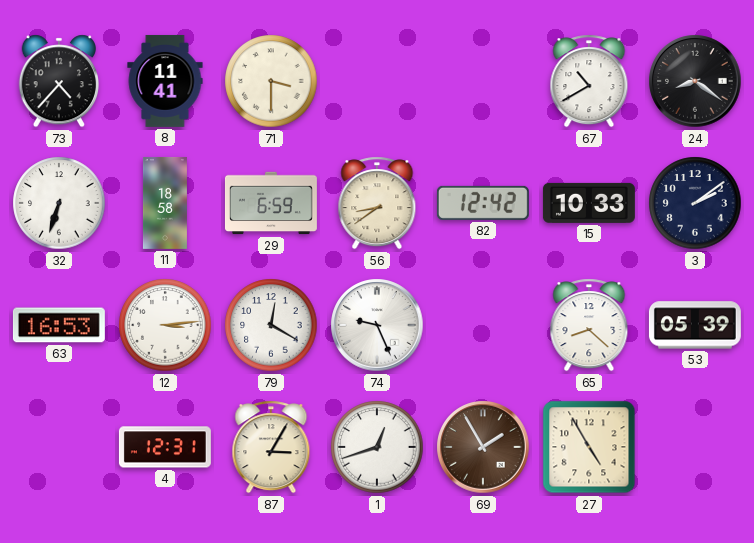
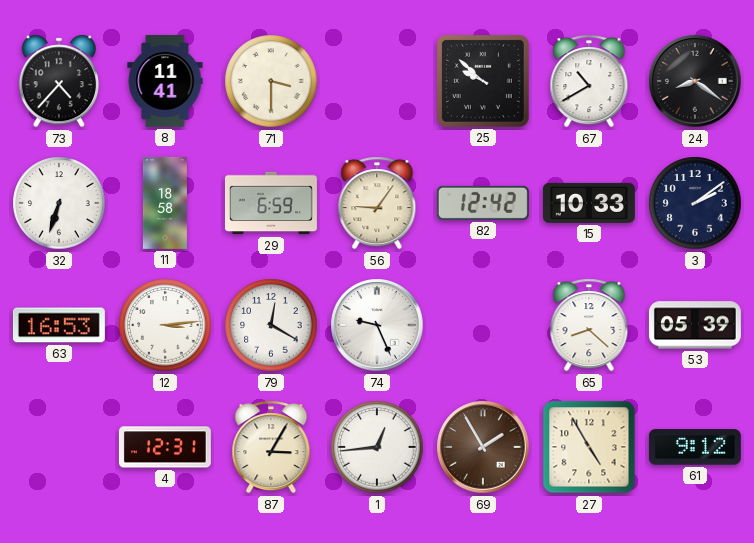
25: none -> 9:52
56: 8:39 -> 9:06
1: 12:42 -> 12:44
61: none -> 9:12
